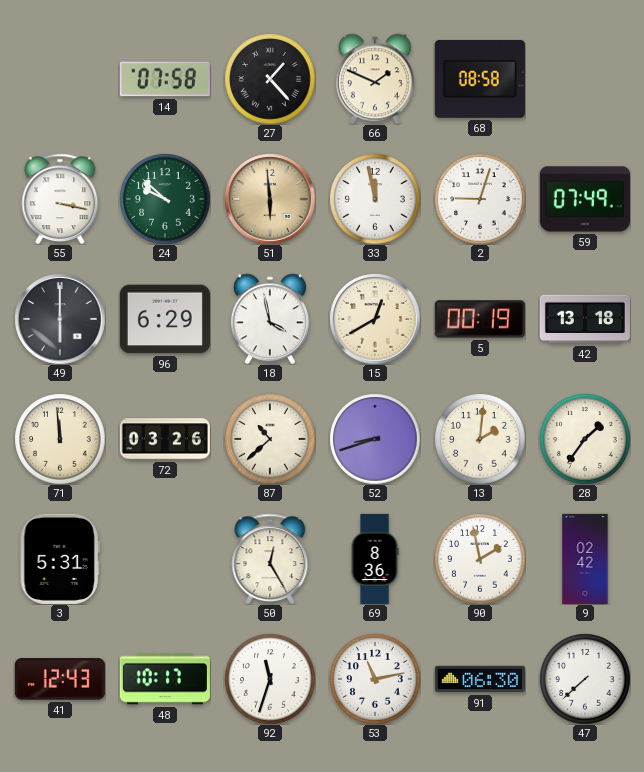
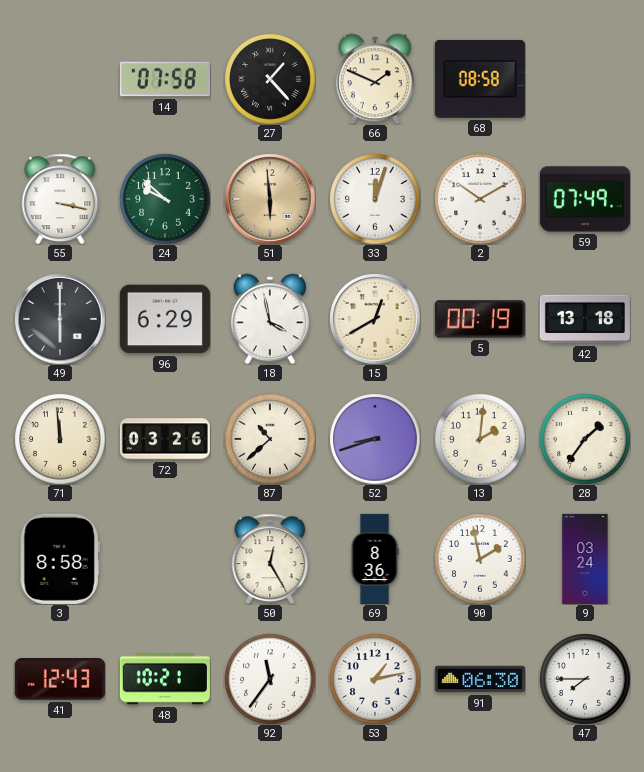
33: 11:58 -> 12:03
2: 9:03 -> 10:10
3: 5:31 -> 8:58
9: 02:42 -> 03:24
48: 10:17 -> 10:21
92: 11:33 -> 11:36
53: 11:13 -> 1:13
47: 7:38 -> 7:45
